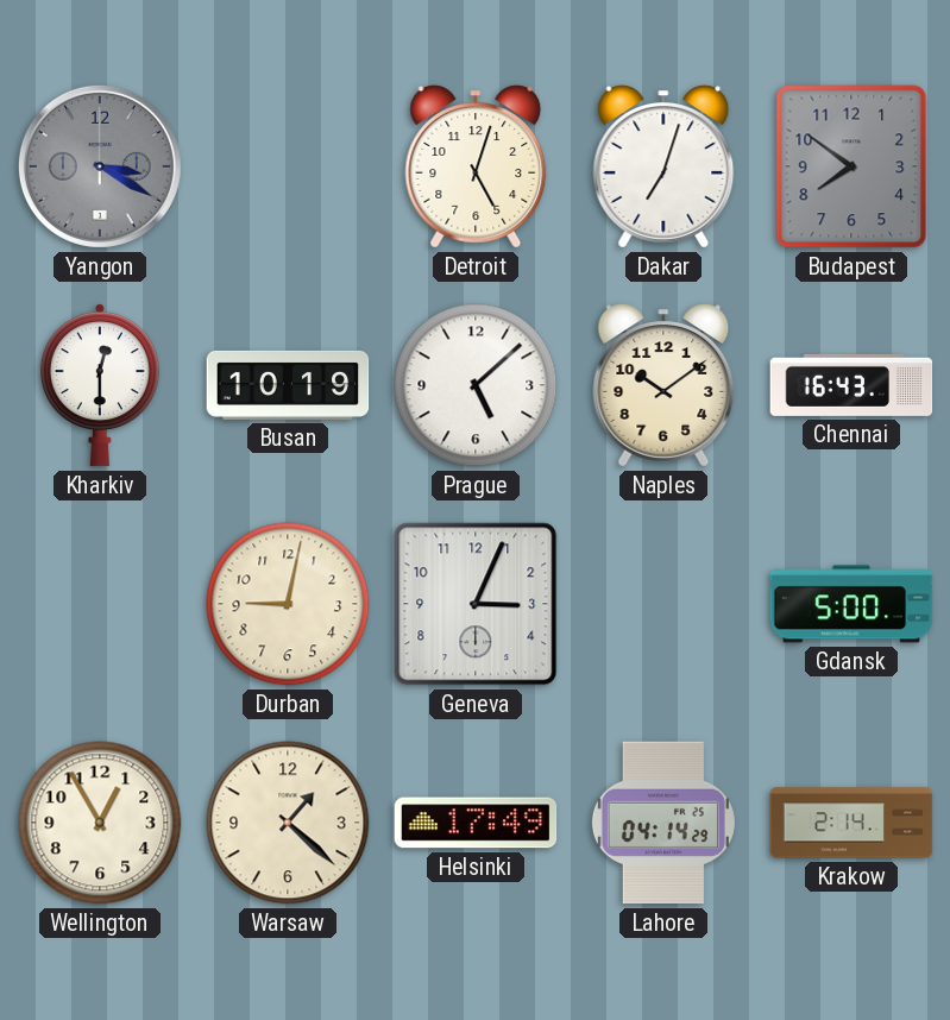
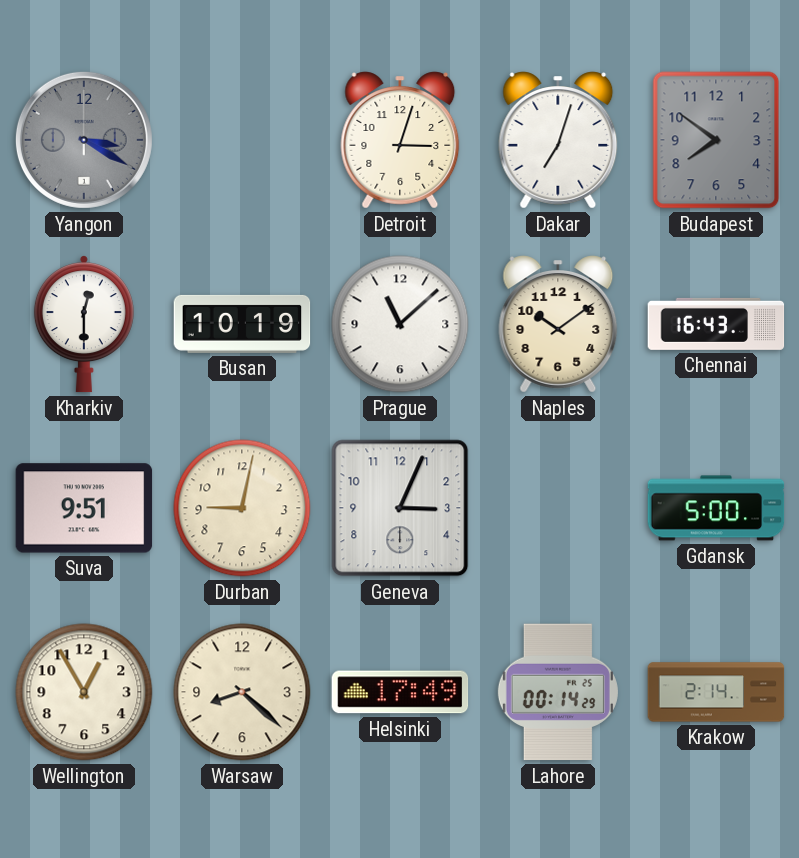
Detroit: 5:03 -> 3:03
Prague: 5:08 -> 11:08
Suva: none -> 9:51
Warsaw: 1:22 -> 8:22
Lahore: 04:14 -> 00:14
